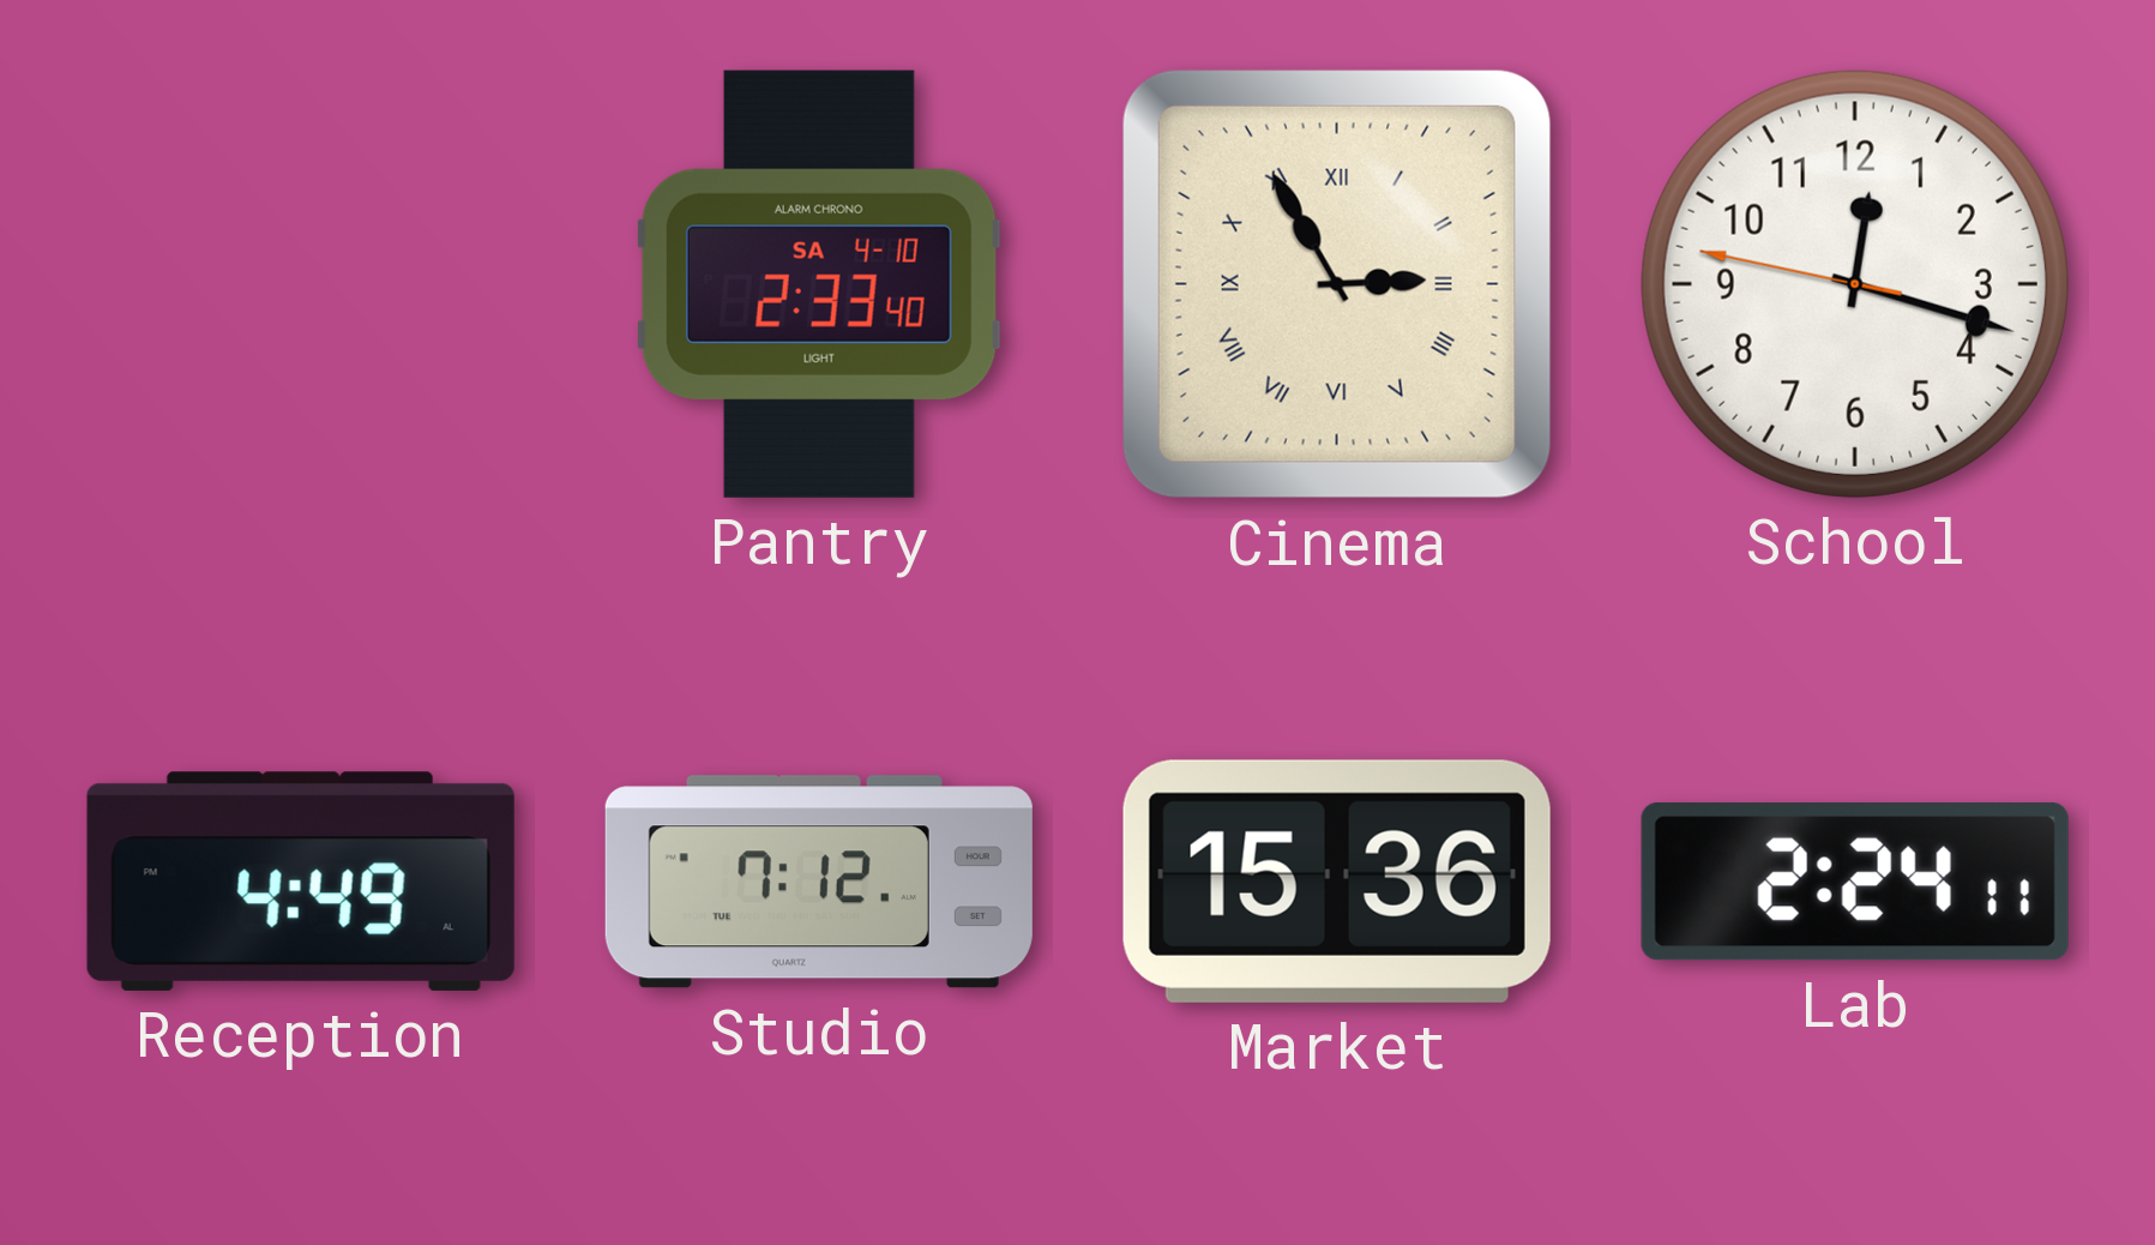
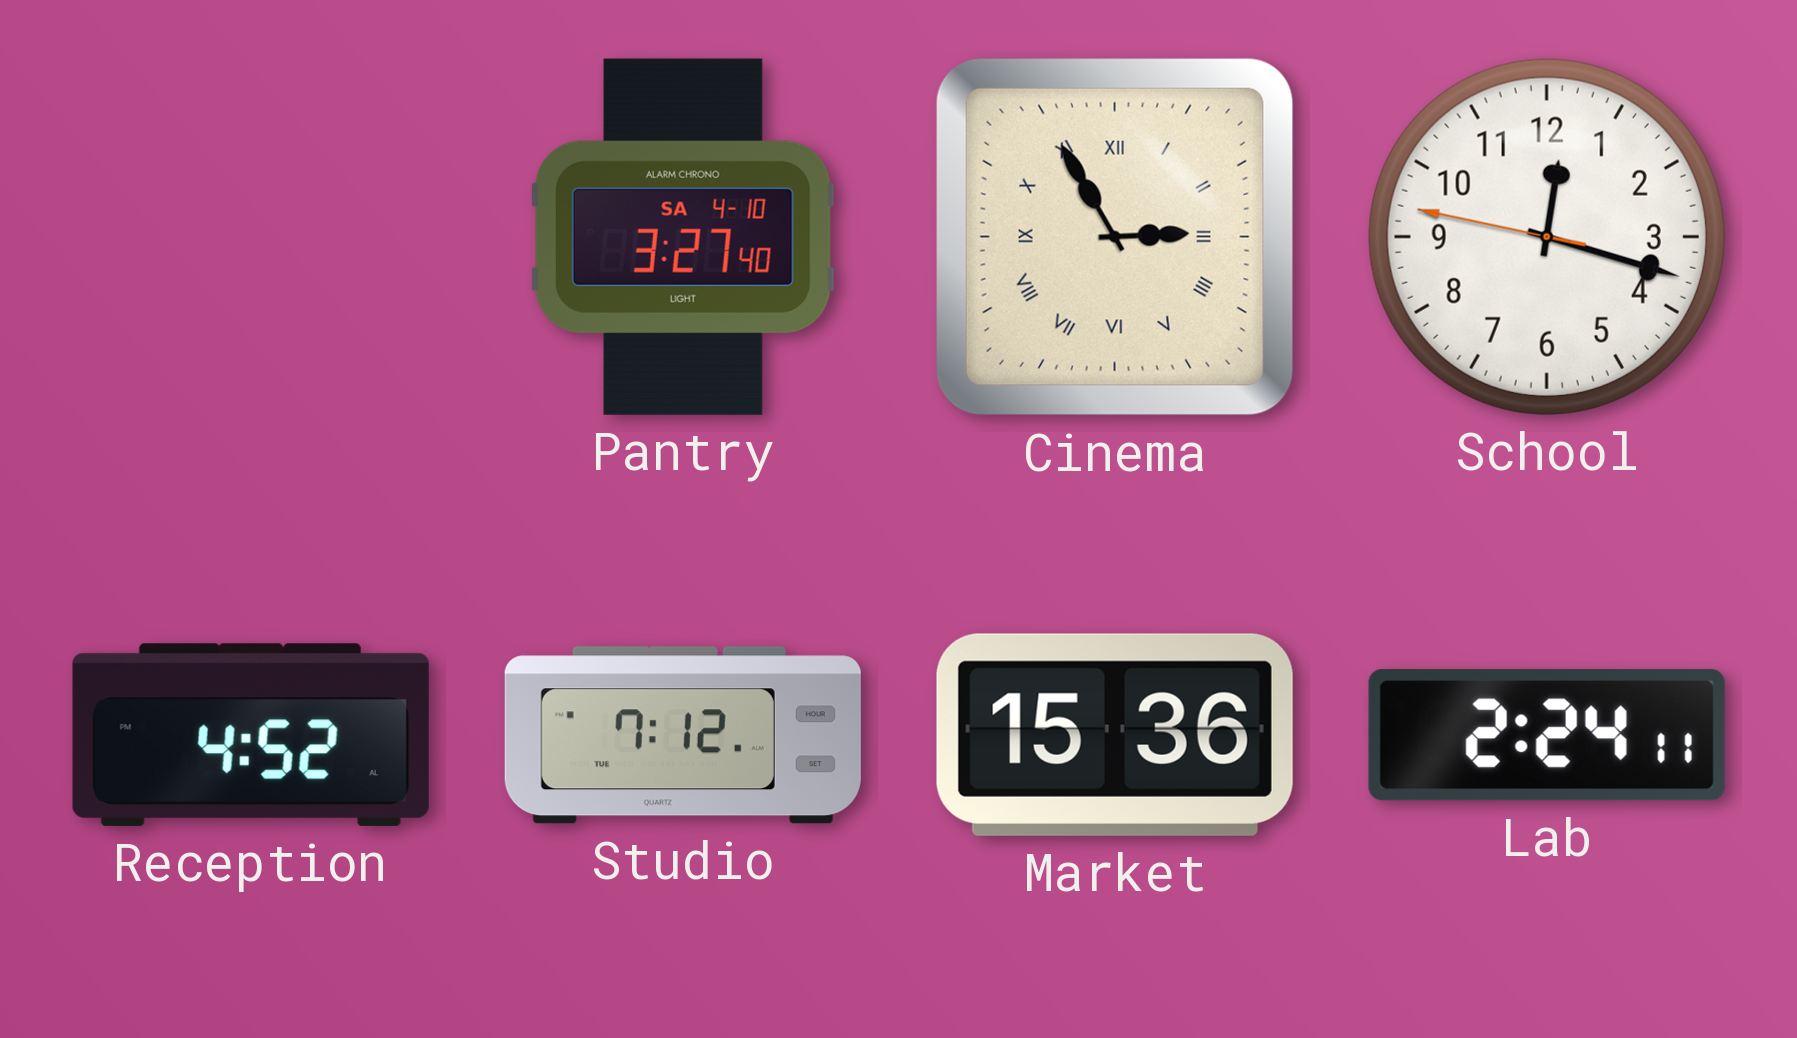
Pantry: 2:33 -> 3:27
Reception: 4:49 -> 4:52
